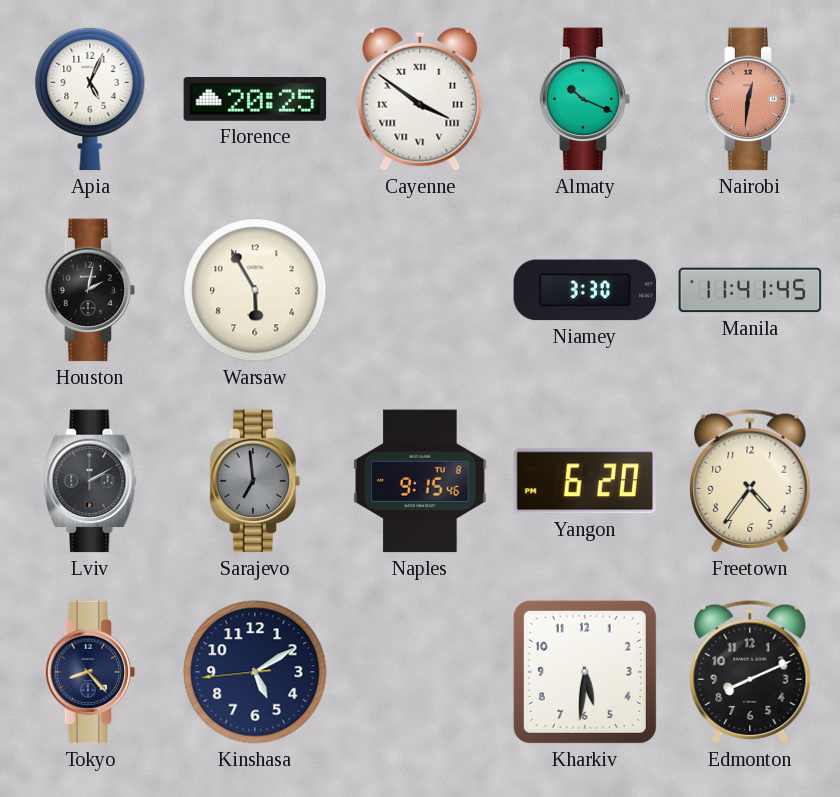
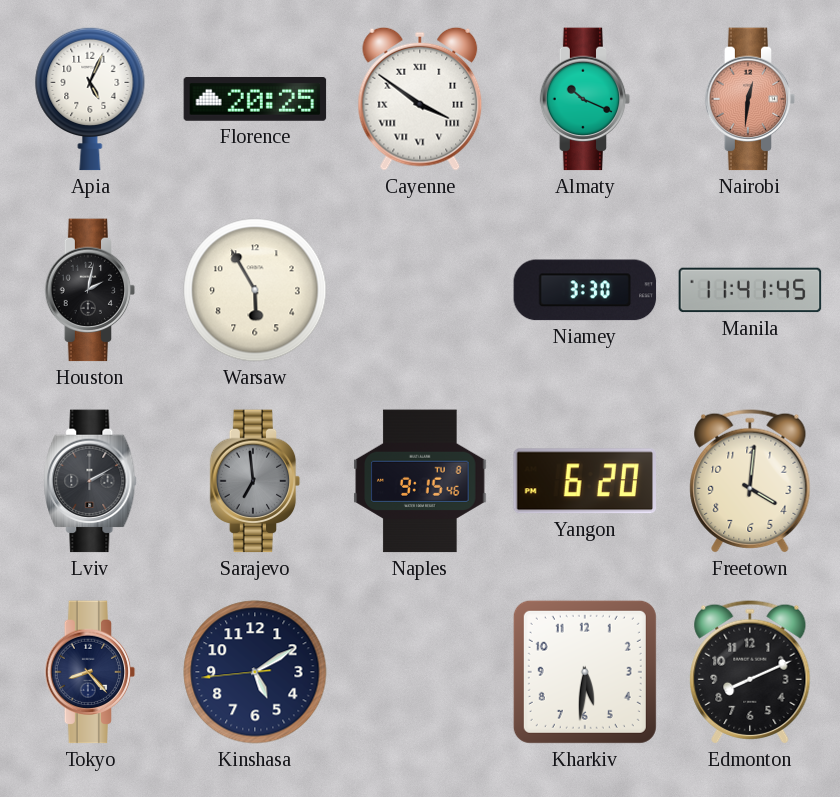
Freetown: 4:36 -> 4:01
